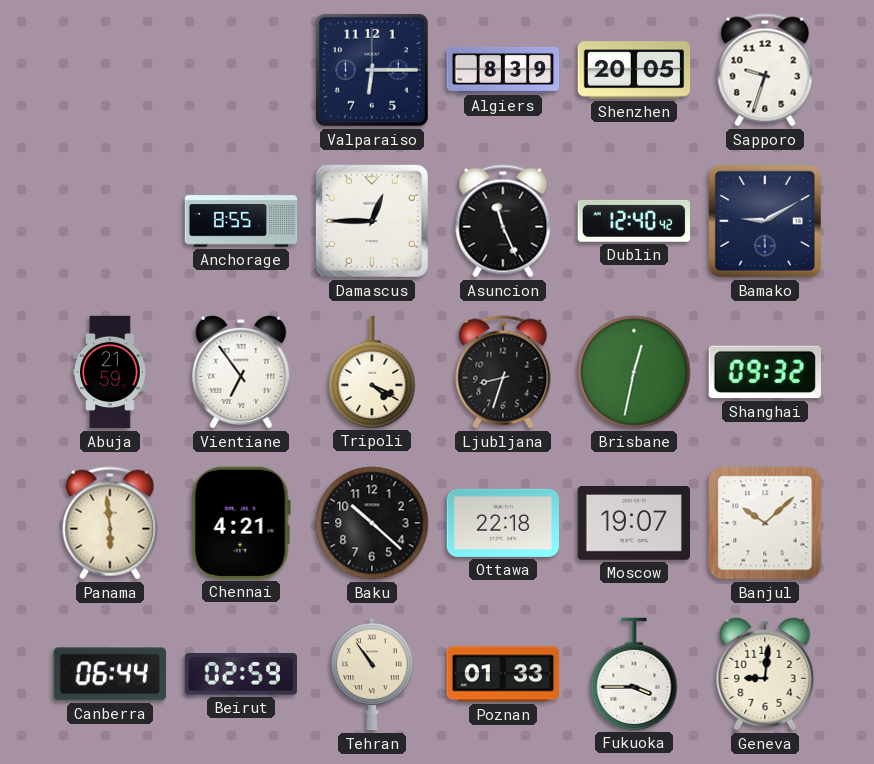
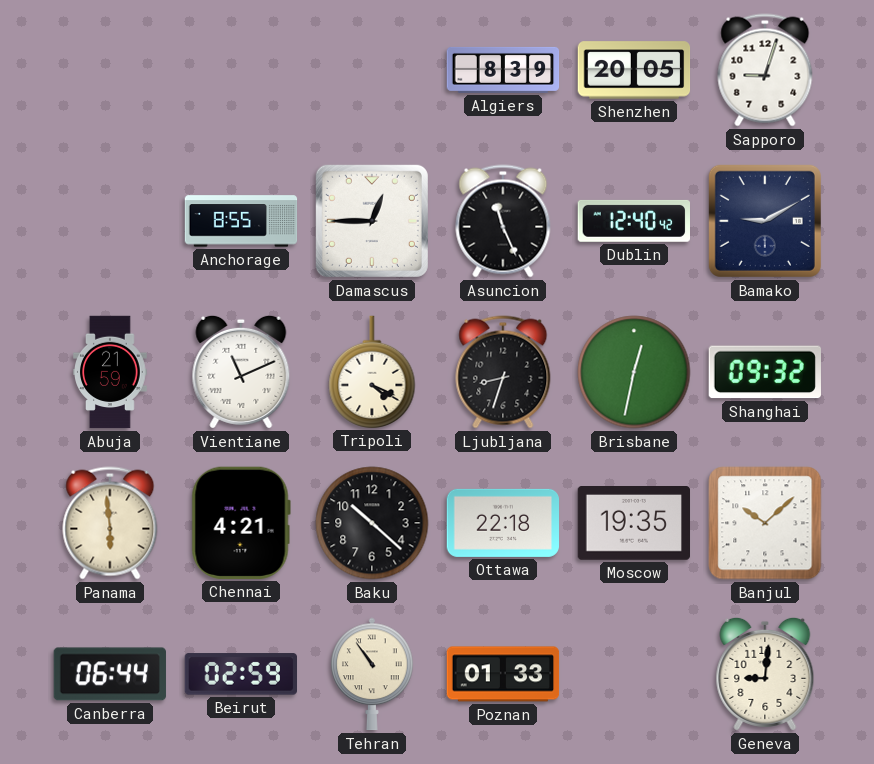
Valparaiso: 6:15 -> none
Sapporo: 9:33 -> 9:03
Vientiane: 6:54 -> 11:11
Moscow: 19:07 -> 19:35
Fukuoka: 3:45 -> none
